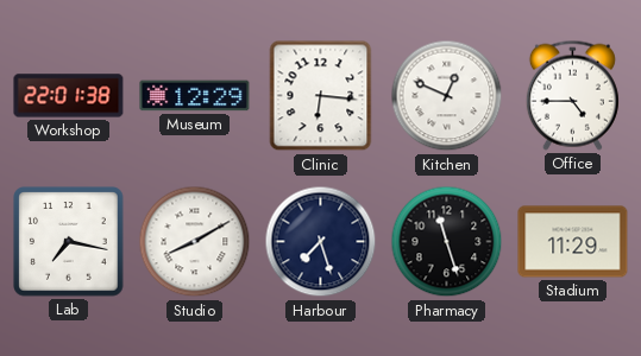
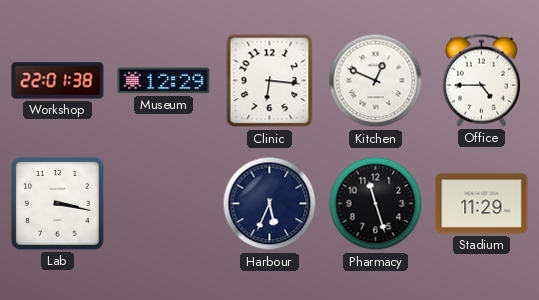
Lab: 7:17 -> 3:17
Studio: 8:10 -> none
Harbour: 7:27 -> 5:34
